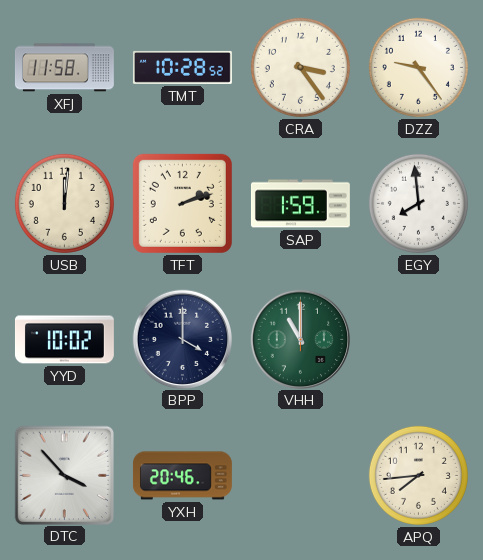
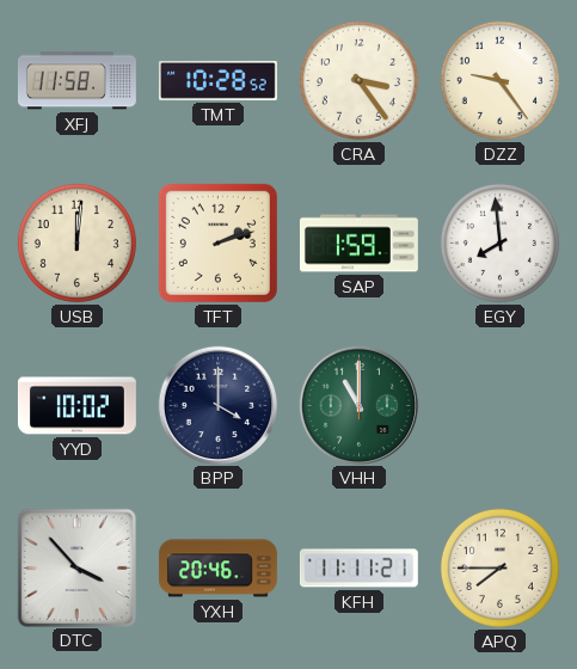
KFH: none -> 11:11
APQ: 7:44 -> 7:45
